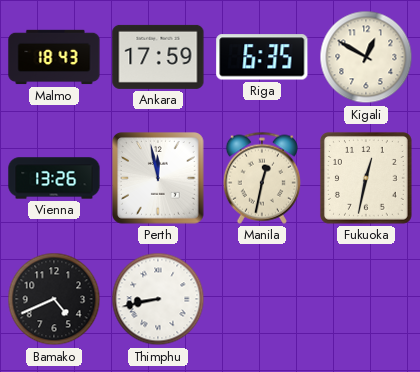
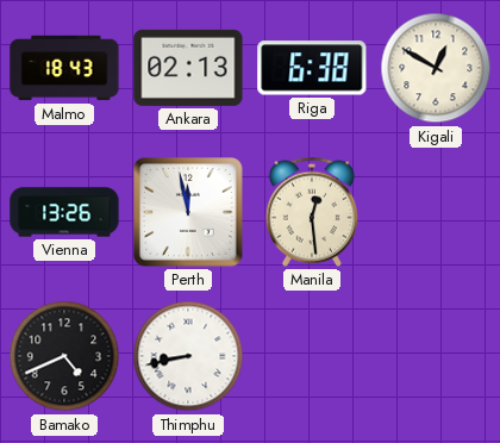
Ankara: 17:59 -> 02:13
Riga: 6:35 -> 6:38
Manila: 12:32 -> 12:29
Fukuoka: 12:32 -> none
